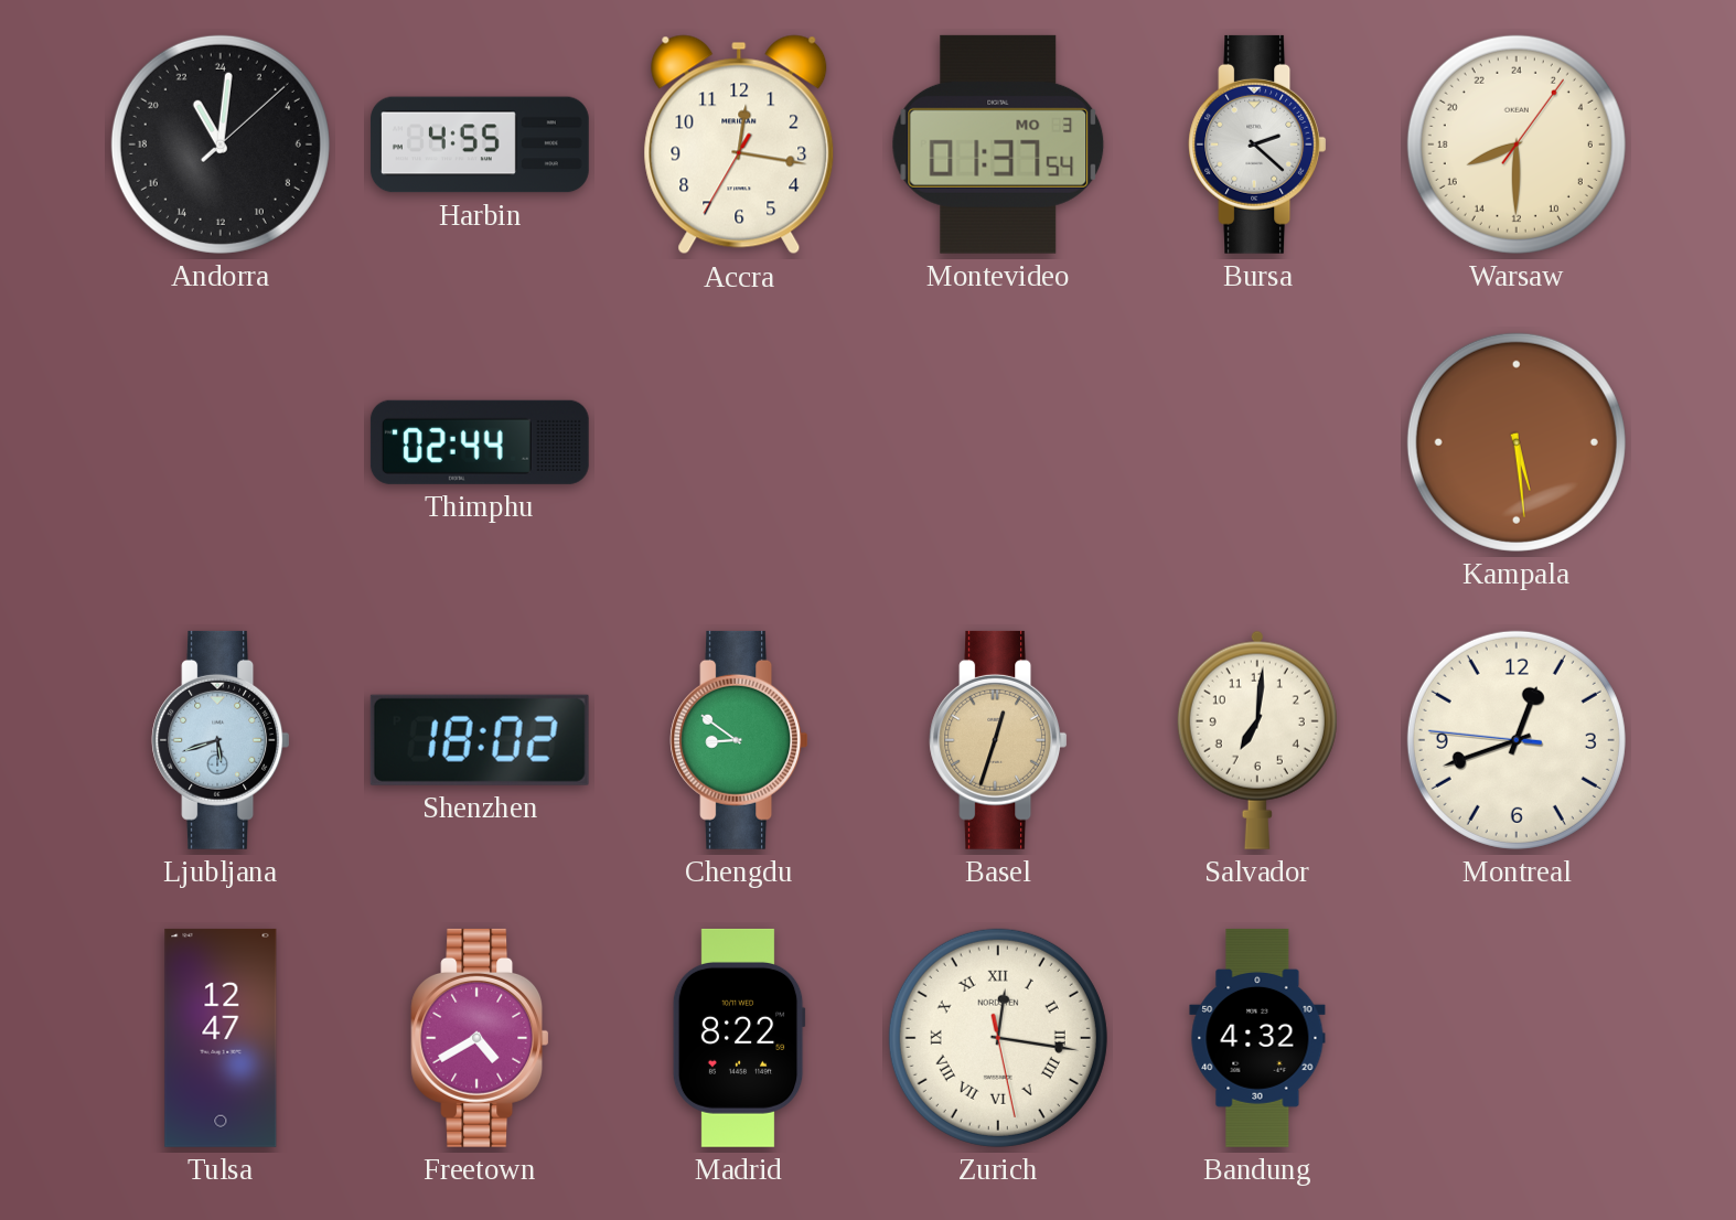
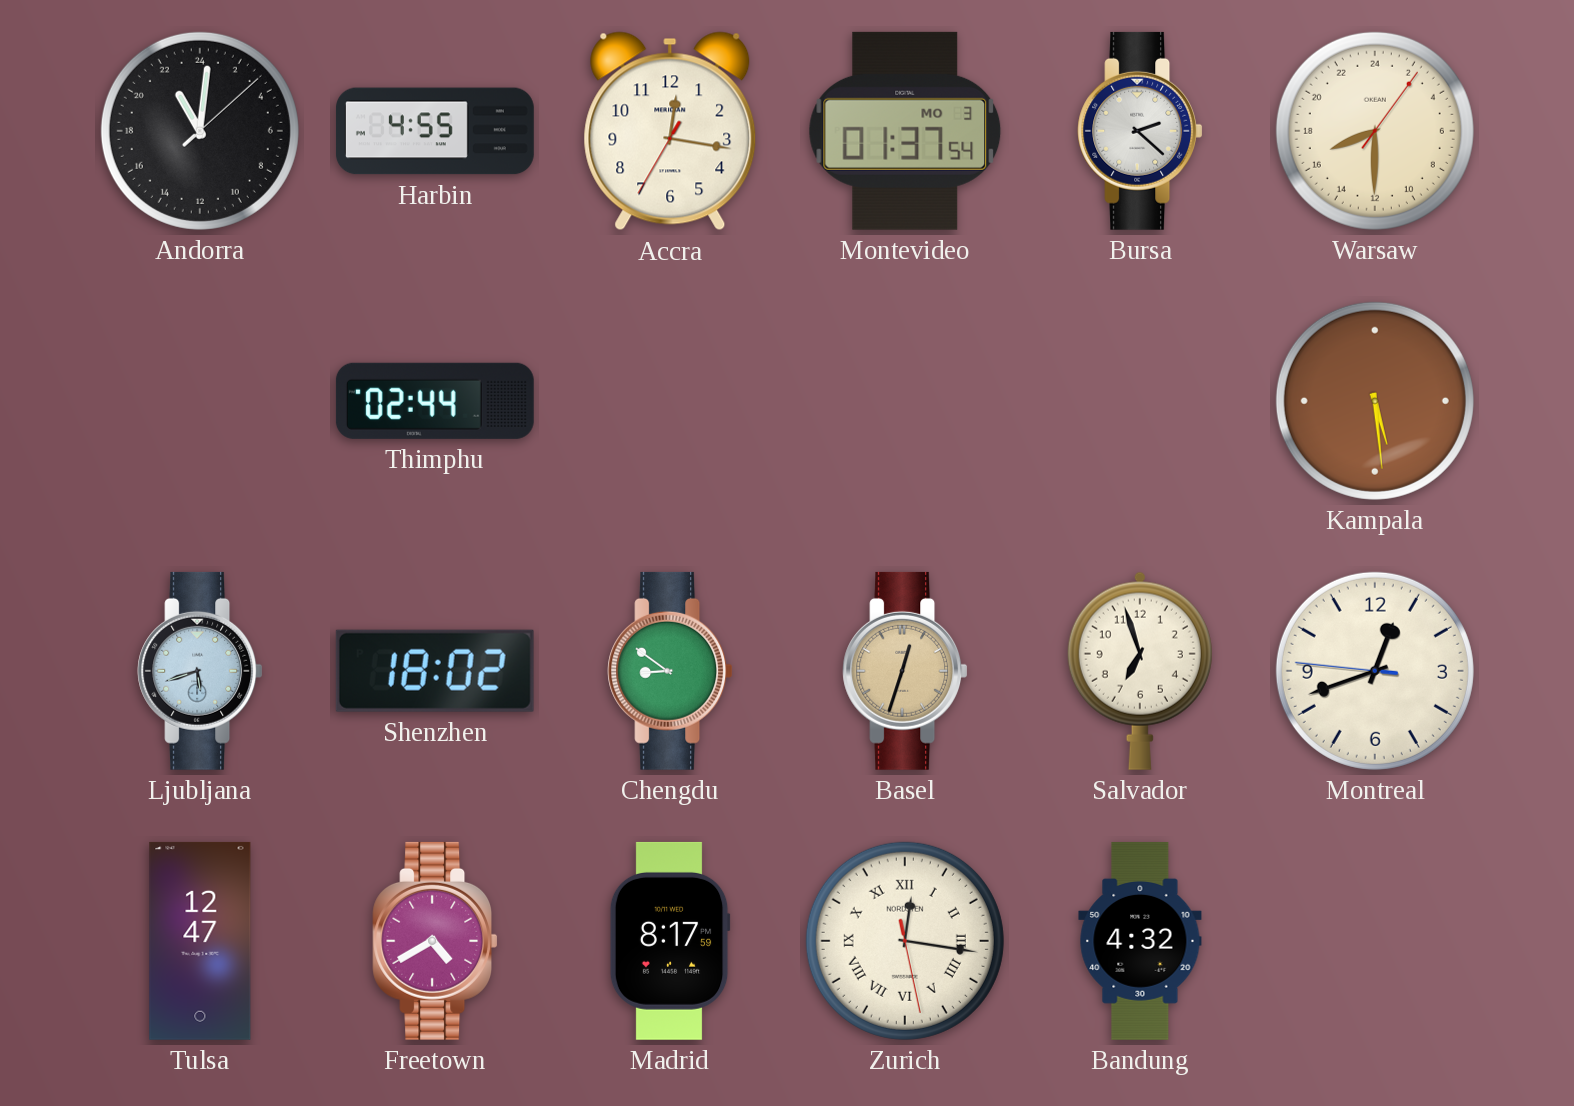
Salvador: 7:01 -> 6:57
Madrid: 8:22 -> 8:17
